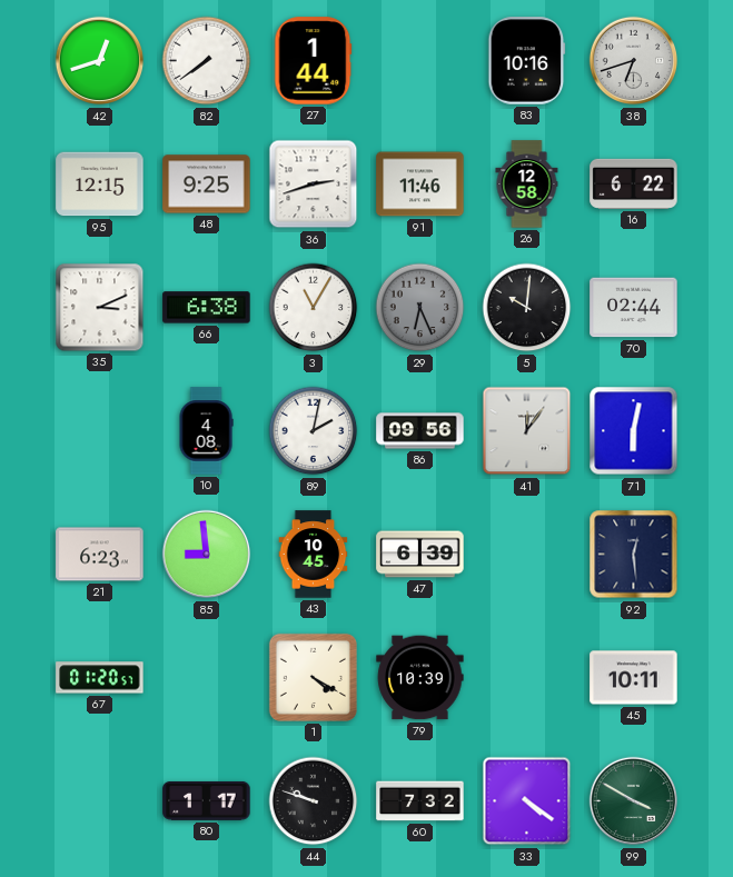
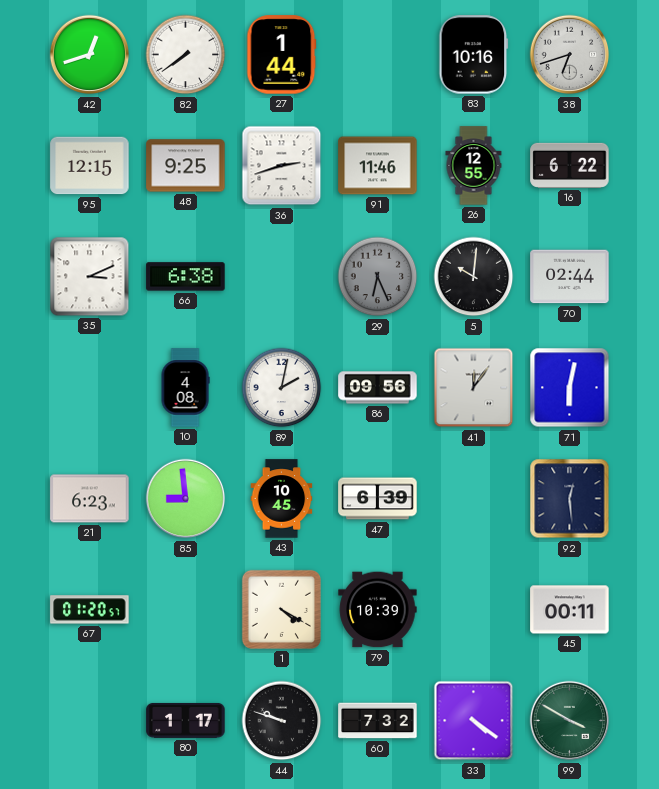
26: 12:58 -> 12:55
3: 11:05 -> none
45: 10:11 -> 00:11
